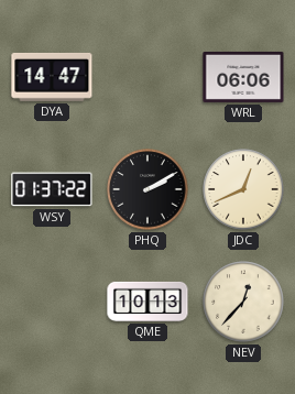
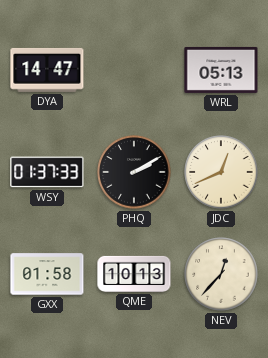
WRL: 06:06 -> 05:13
WSY: 01:37:22 -> 01:37:33
GXX: none -> 01:58
